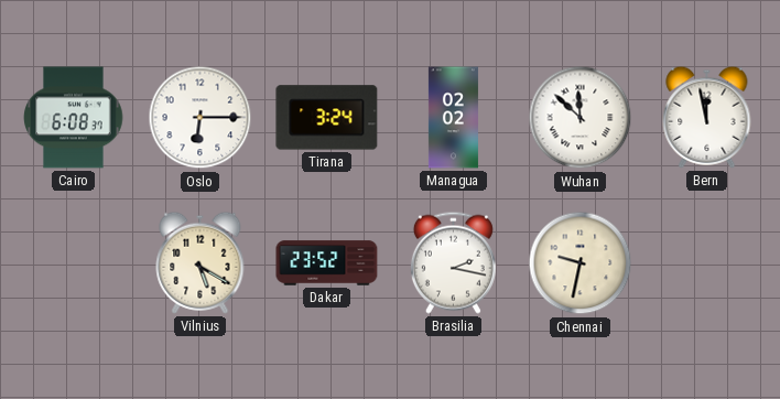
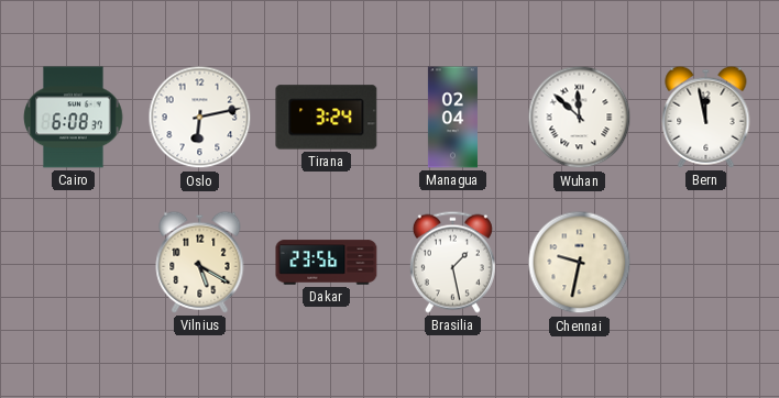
Oslo: 6:15 -> 6:13
Managua: 02:02 -> 02:04
Dakar: 23:52 -> 23:56
Brasilia: 2:17 -> 1:28
